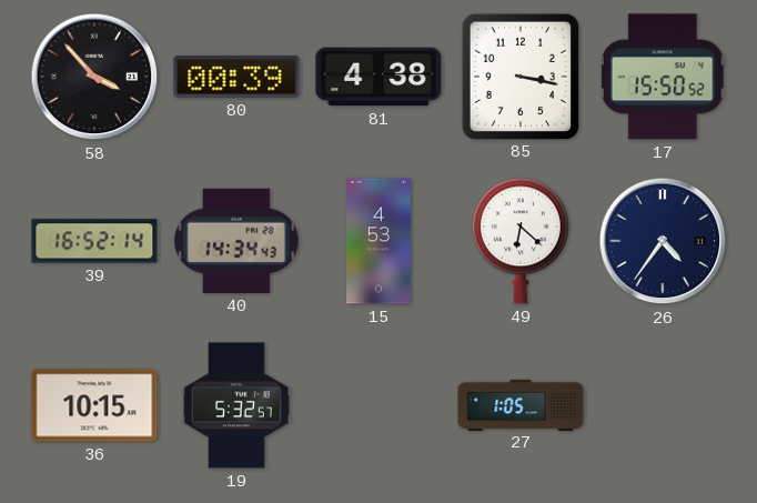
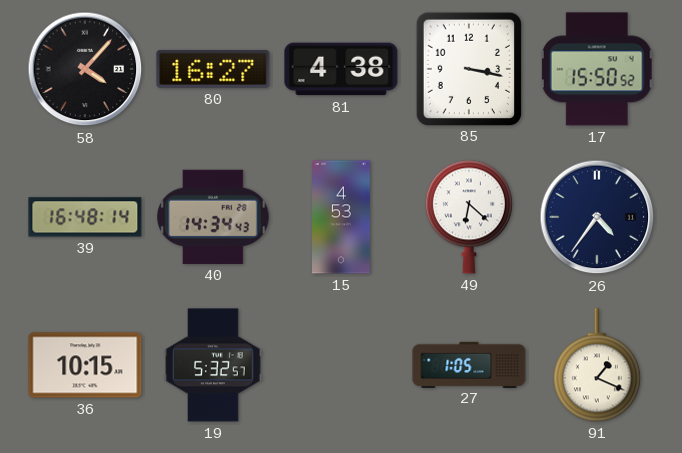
58: 3:53 -> 4:07
80: 00:39 -> 16:27
39: 16:52 -> 16:48
91: none -> 1:19
